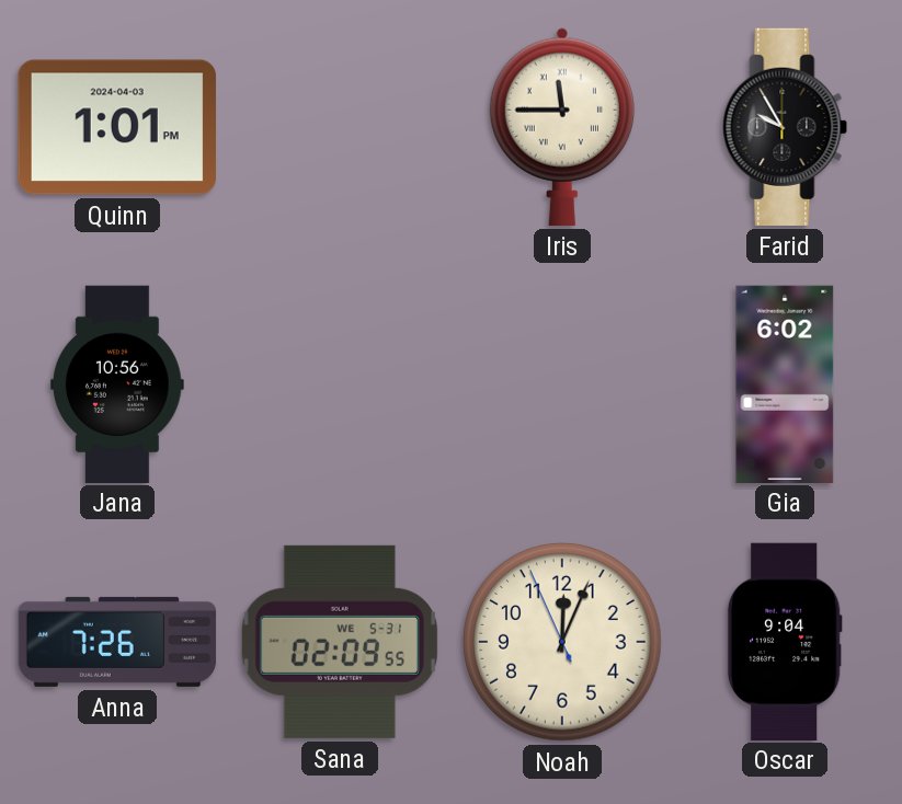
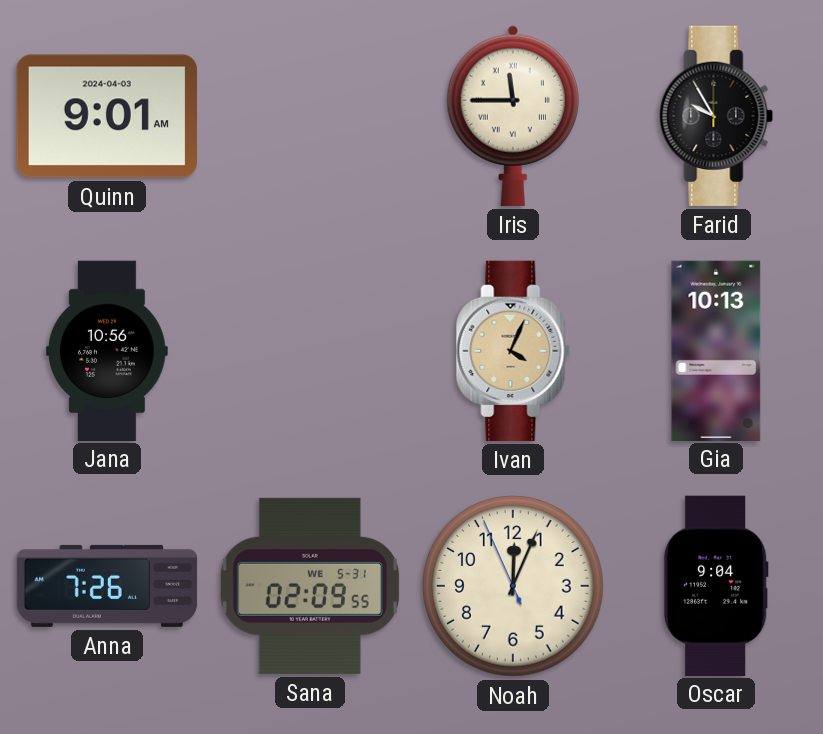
Quinn: 1:01 -> 9:01
Ivan: none -> 4:04
Gia: 6:02 -> 10:13
